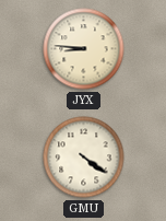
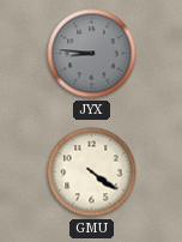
JYX dial: cream -> grey
